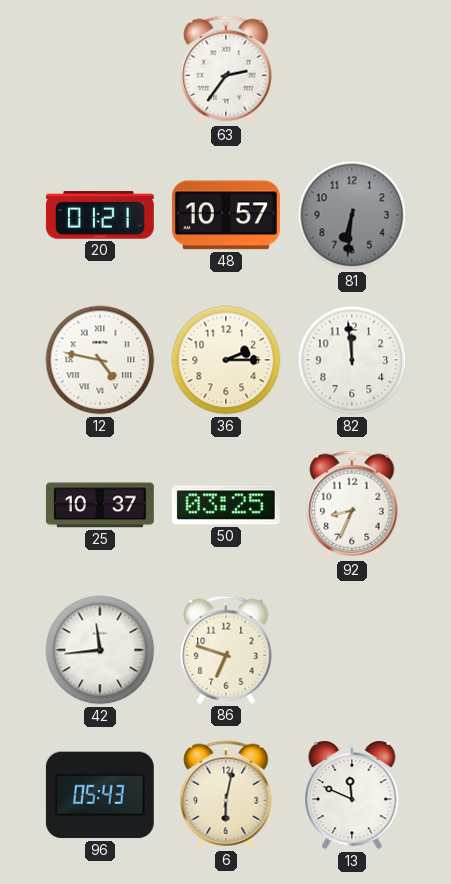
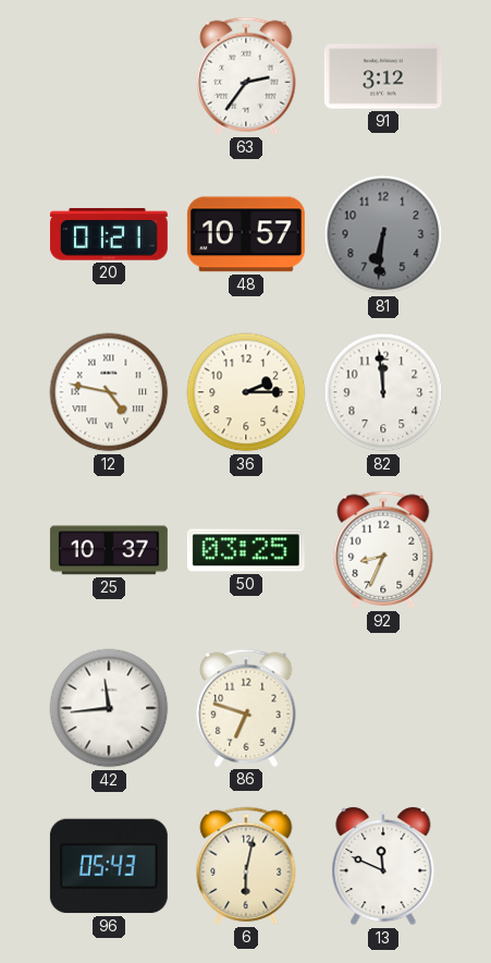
91: none -> 3:12
